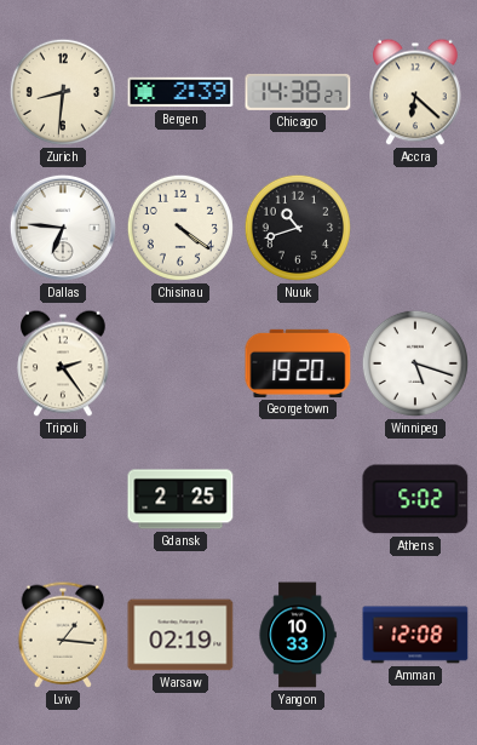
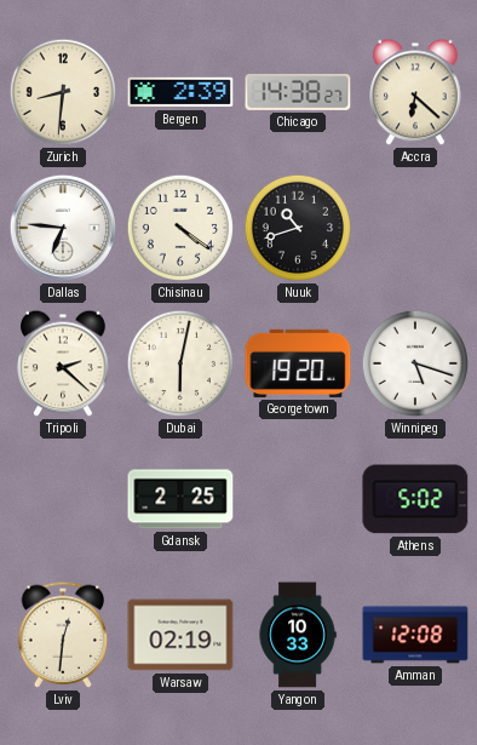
Tripoli: 2:24 -> 2:22
Dubai: none -> 6:02
Lviv: 1:16 -> 12:31
